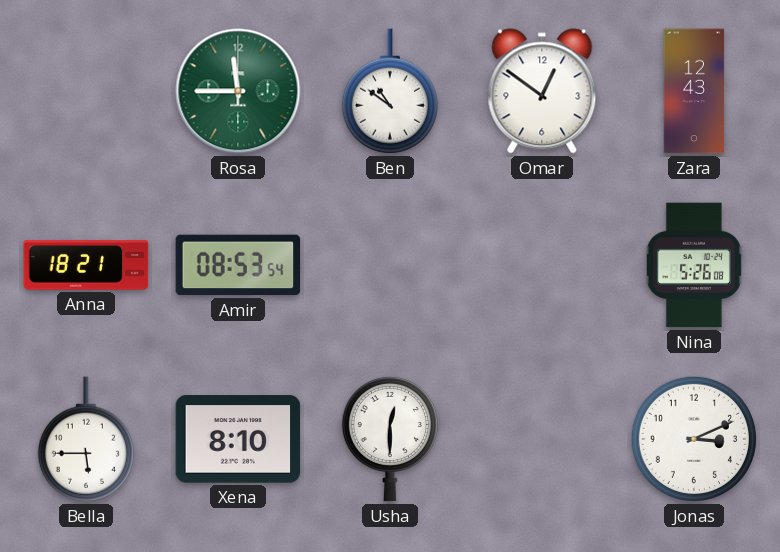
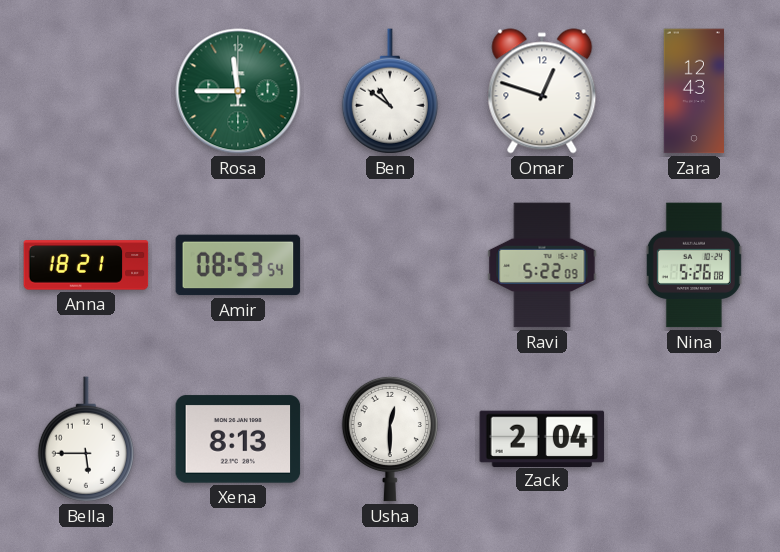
Omar: 12:51 -> 12:48
Ravi: none -> 5:22
Xena: 8:10 -> 8:13
Zack: none -> 2:04
Jonas: 3:11 -> none
